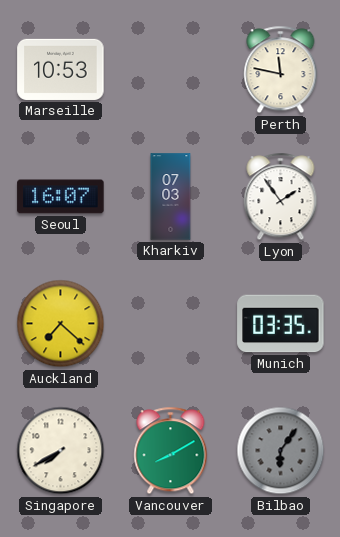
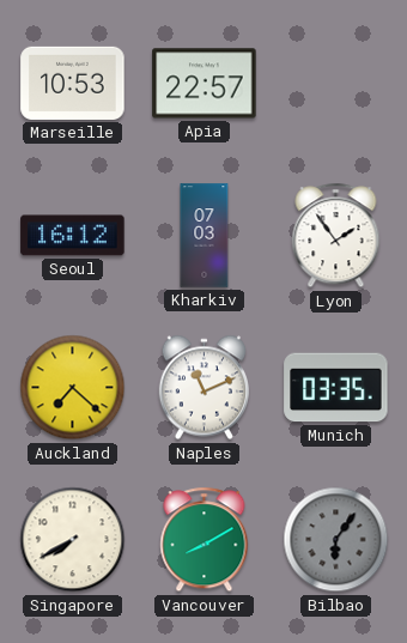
Apia: none -> 22:57
Perth: 11:47 -> none
Seoul: 16:07 -> 16:12
Naples: none -> 11:11
